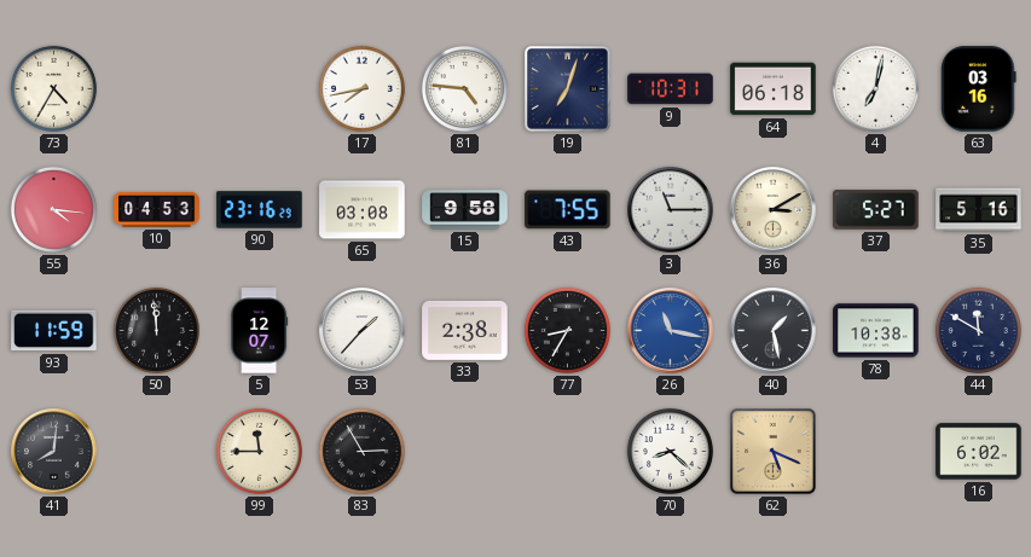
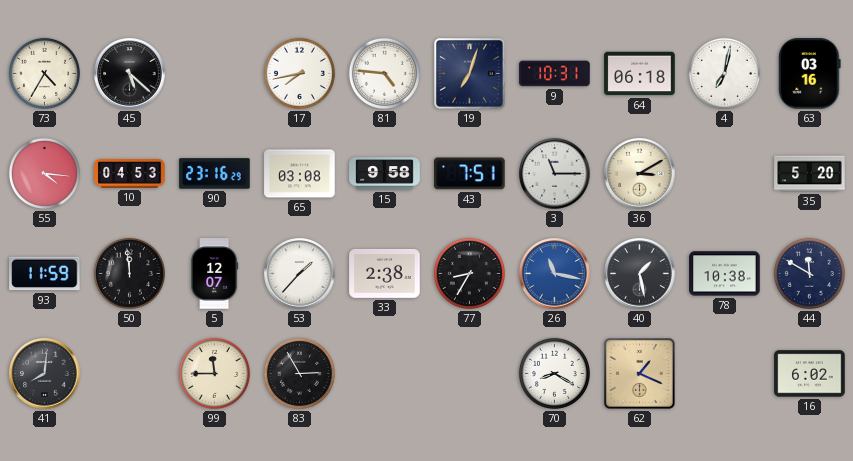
45: none -> 5:22
43: 7:55 -> 7:51
37: 5:27 -> none
35: 5:16 -> 5:20
70: 8:22 -> 8:20
62: 5:19 -> 1:19
